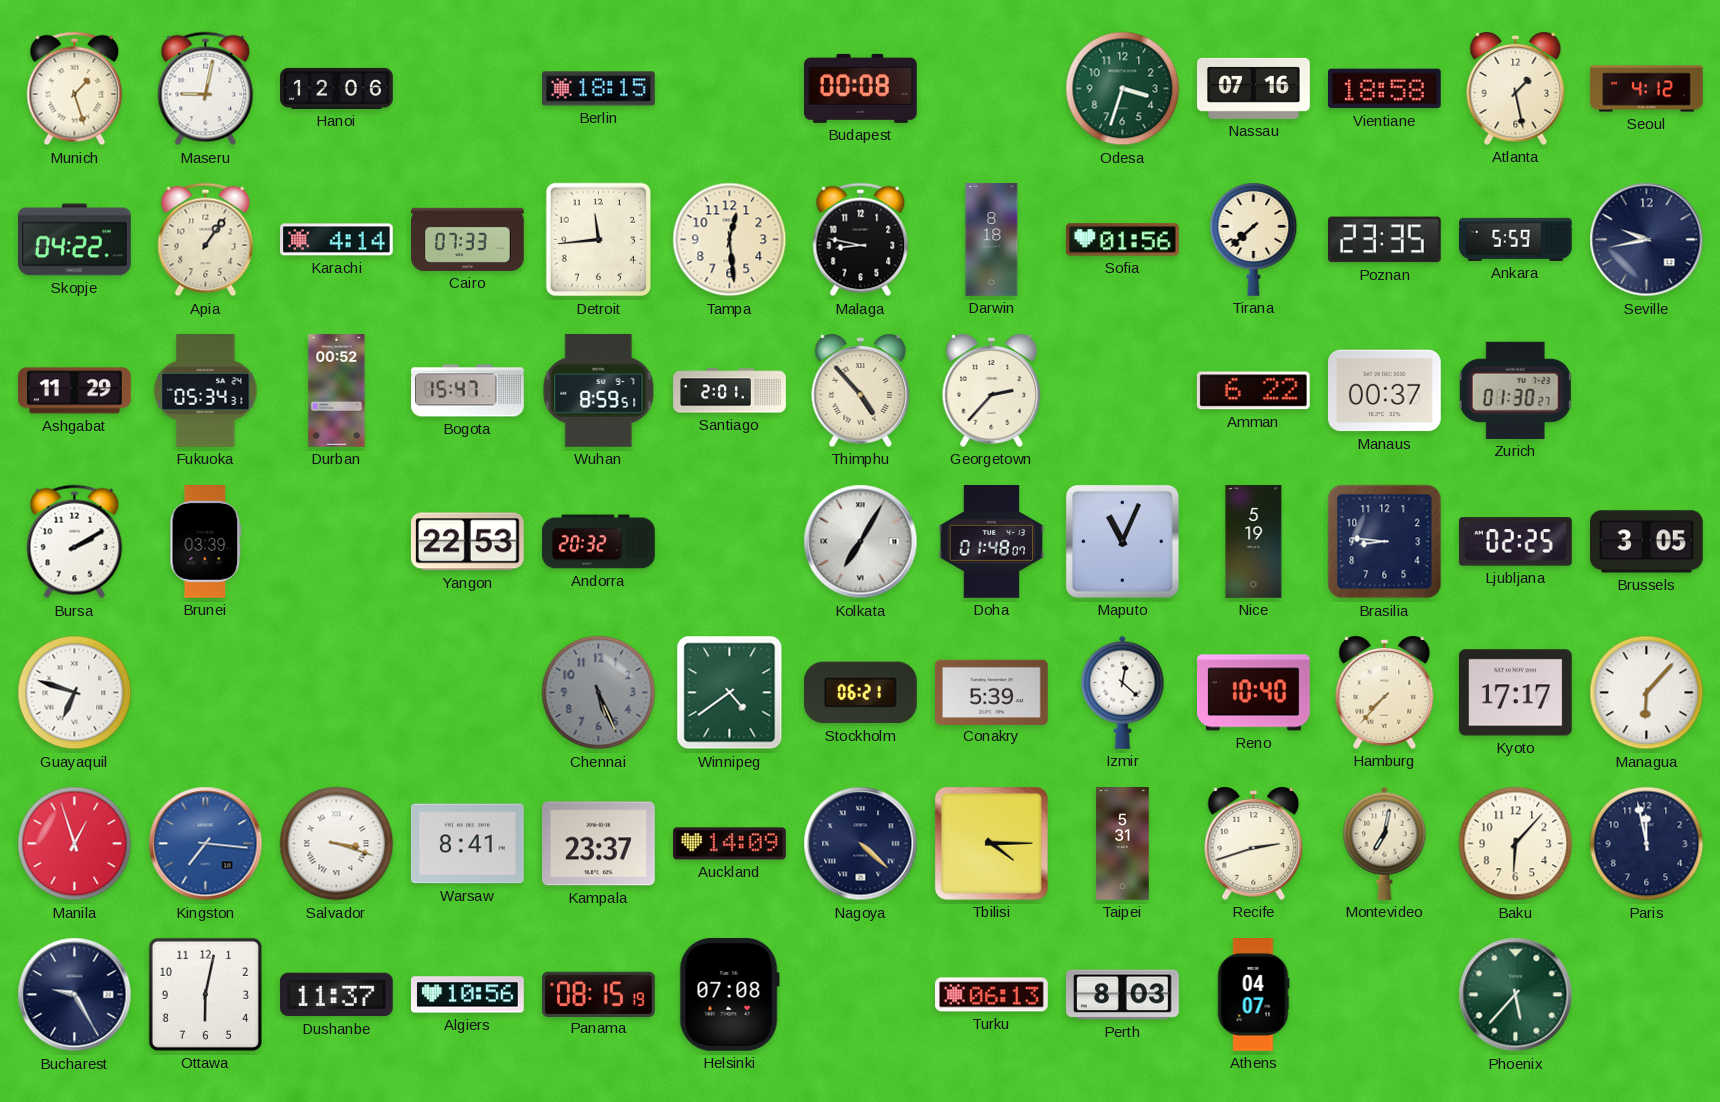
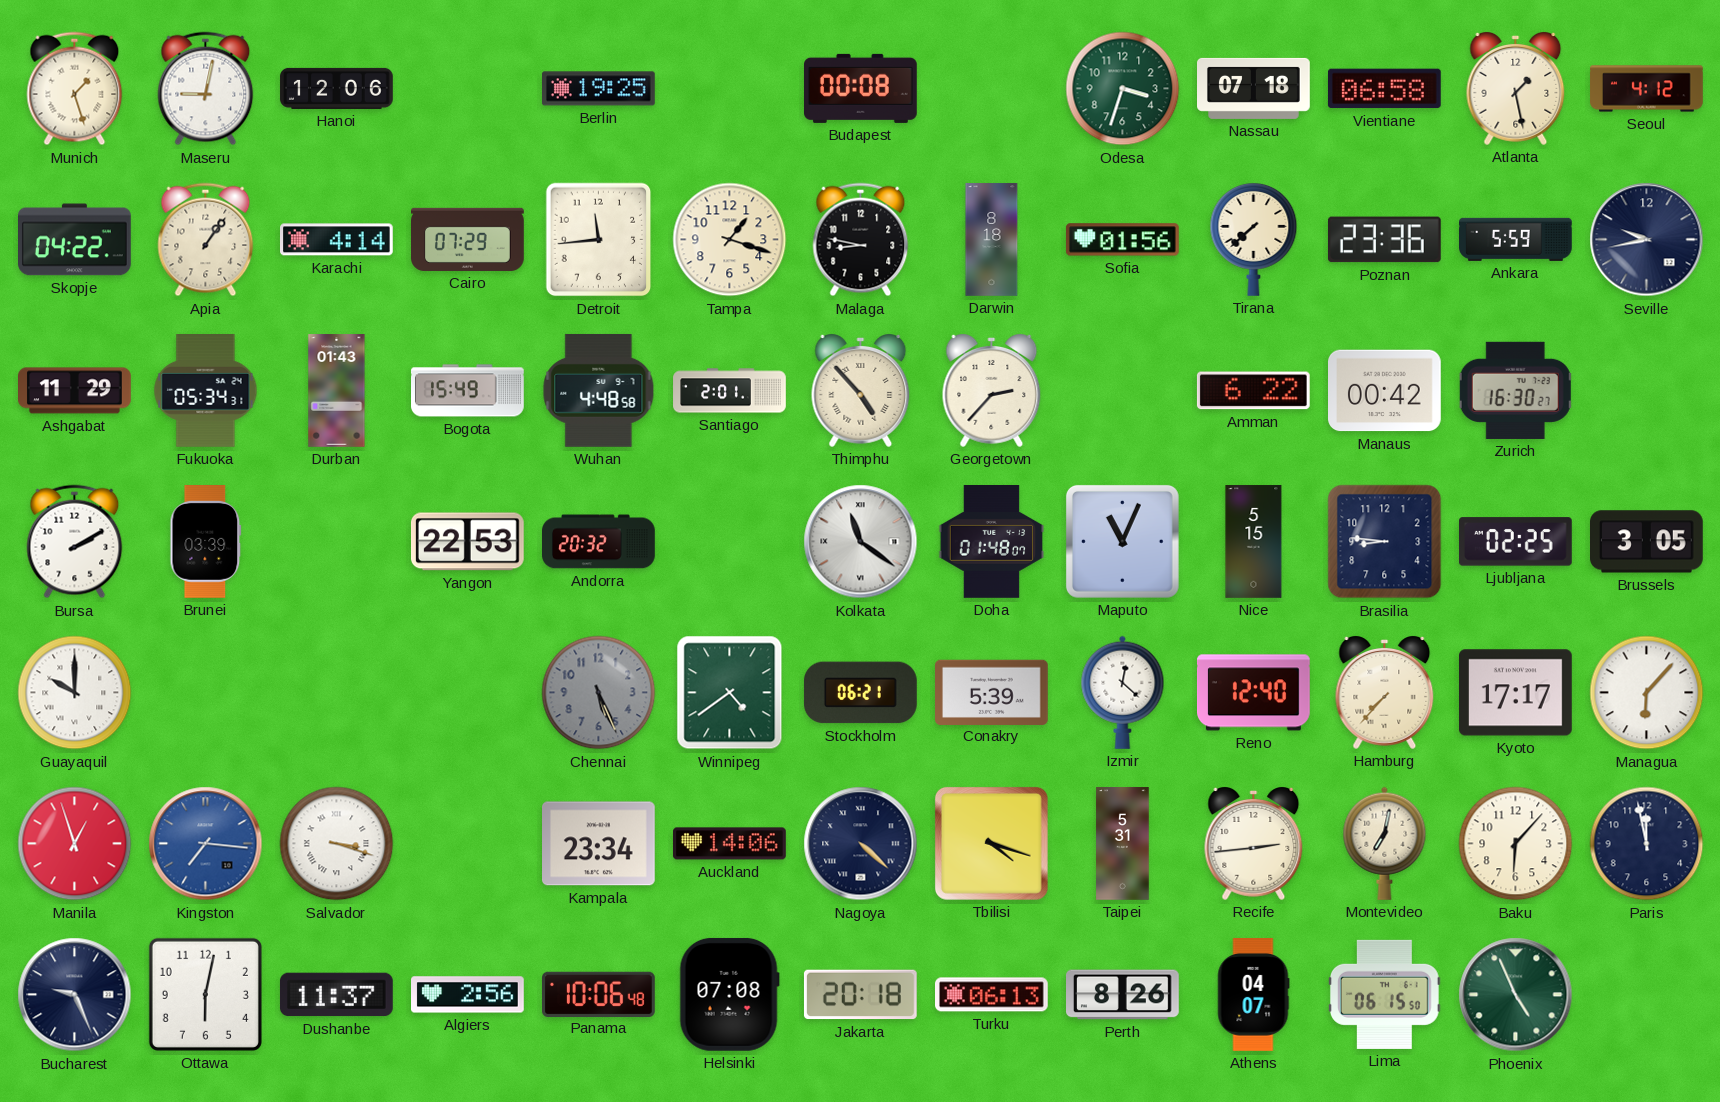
Berlin: 18:15 -> 19:25
Nassau: 07:16 -> 07:18
Vientiane: 18:58 -> 06:58
Cairo: 07:33 -> 07:29
Tampa: 12:29 -> 1:18
Poznan: 23:35 -> 23:36
Durban: 00:52 -> 01:43
Bogota: 15:47 -> 15:49
Wuhan: 8:59 -> 4:48
Manaus: 00:37 -> 00:42
Zurich: 01:30 -> 16:30
Kolkata: 7:05 -> 11:21
Nice: 5:19 -> 5:15
Guayaquil: 6:48 -> 10:00
Reno: 10:40 -> 12:40
Warsaw: 8:41 -> none
Kampala: 23:37 -> 23:34
Auckland: 14:09 -> 14:06
Tbilisi: 4:15 -> 4:18
Recife: 2:42 -> 2:44
Bucharest: 9:25 -> 9:26
Algiers: 10:56 -> 2:56
Panama: 08:15 -> 10:06
Jakarta: none -> 20:18
Perth: 8:03 -> 8:26
Lima: none -> 06:15
Phoenix: 5:37 -> 4:56
